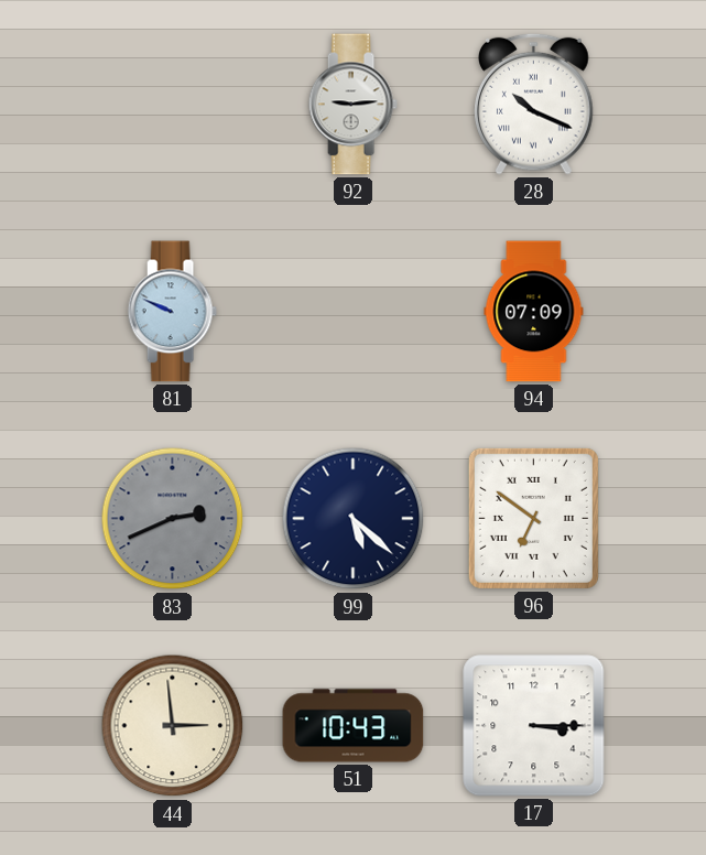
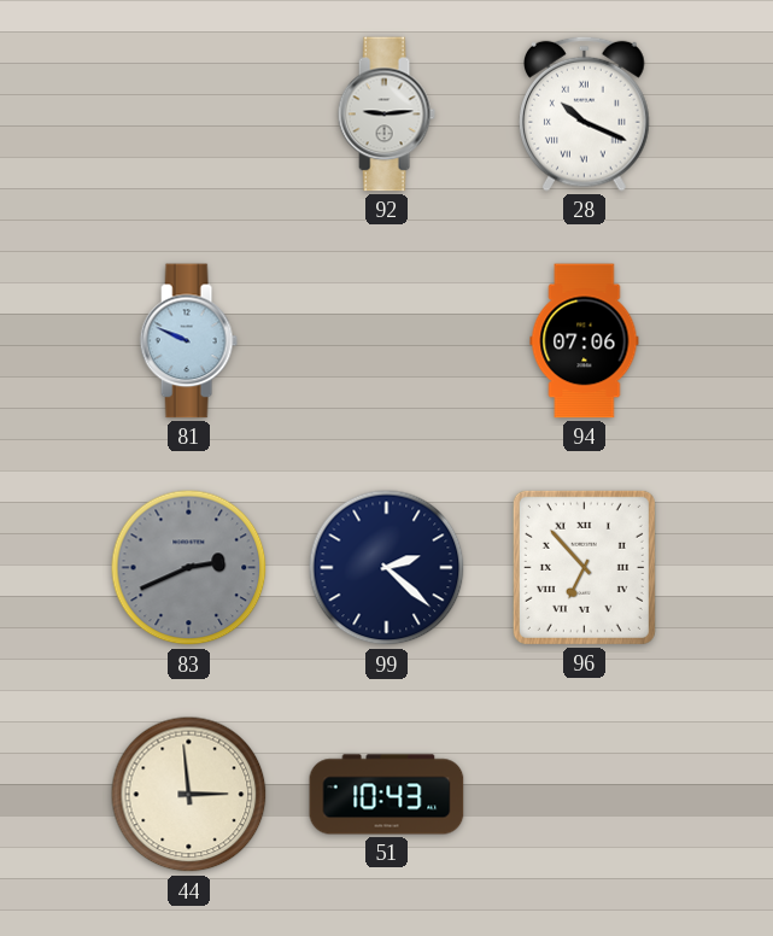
94: 07:09 -> 07:06
99: 5:22 -> 2:22
96: 6:51 -> 6:53
17: 3:15 -> none
